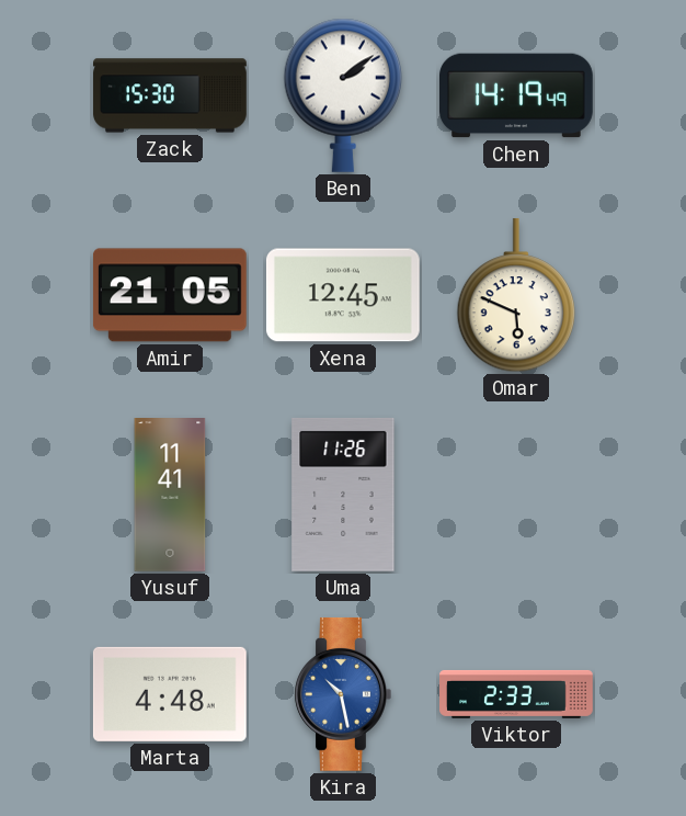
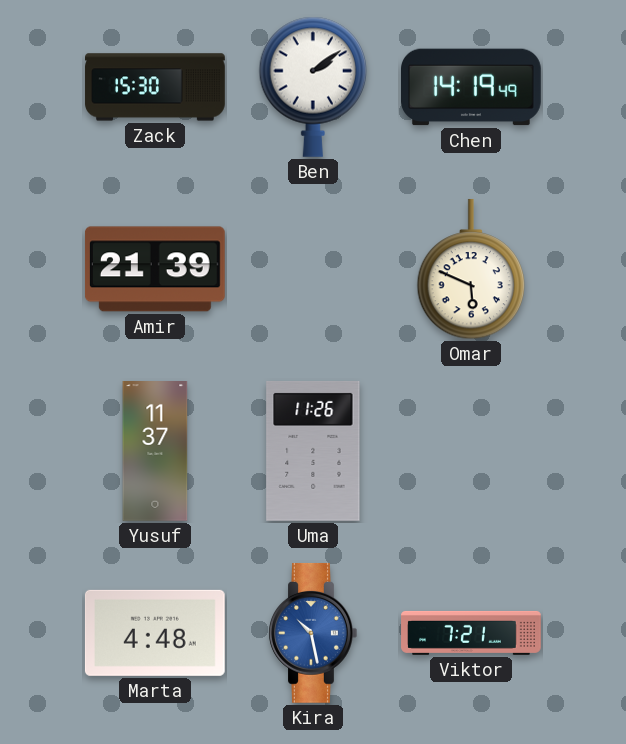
Amir: 21:05 -> 21:39
Xena: 12:45 -> none
Yusuf: 11:41 -> 11:37
Viktor: 2:33 -> 7:21
